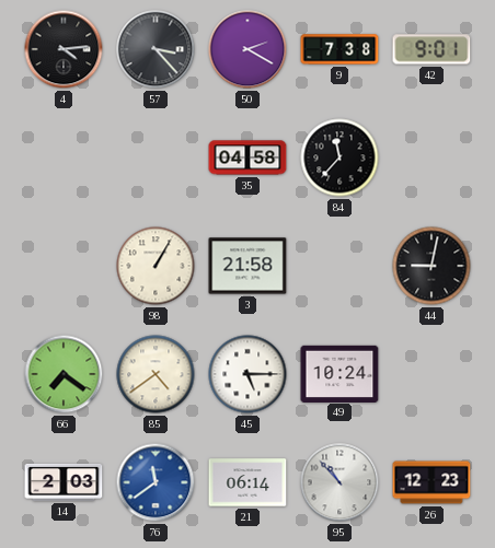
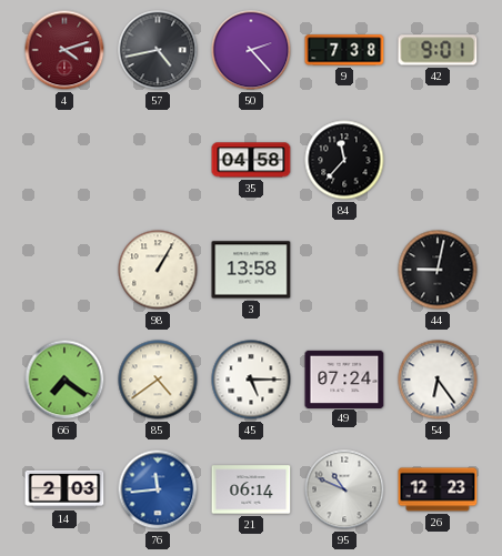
4: 4:14 -> 4:12
4 dial: black -> burgundy
57: 3:23 -> 4:43
50: 2:20 -> 2:23
3: 21:58 -> 13:58
49: 10:24 -> 07:24
54: none -> 6:24
76: 11:39 -> 11:44
95: 10:53 -> 10:49
